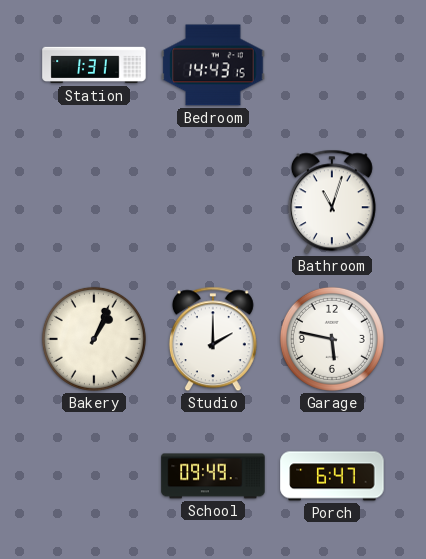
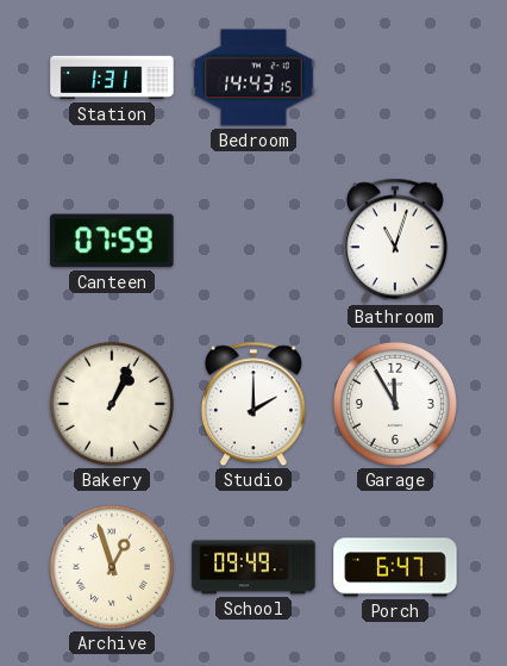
Canteen: none -> 07:59
Garage: 5:47 -> 11:55
Archive: none -> 12:57
